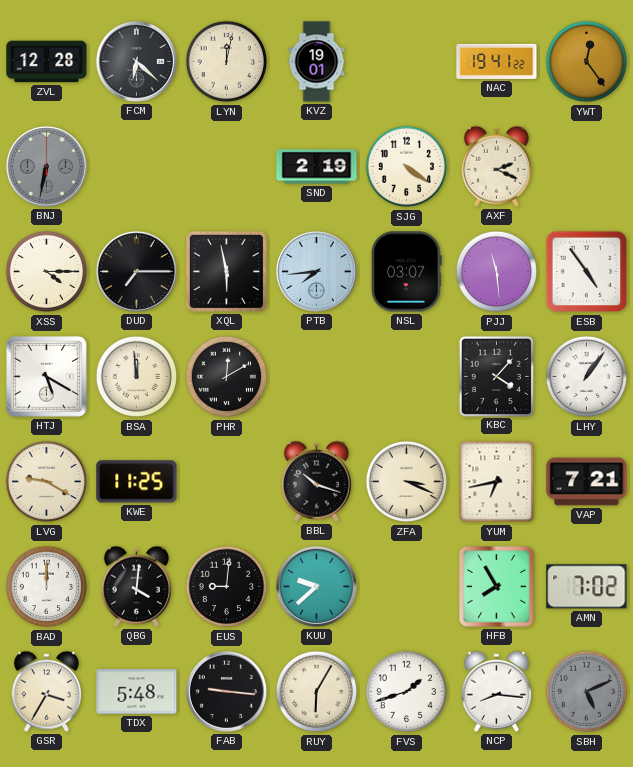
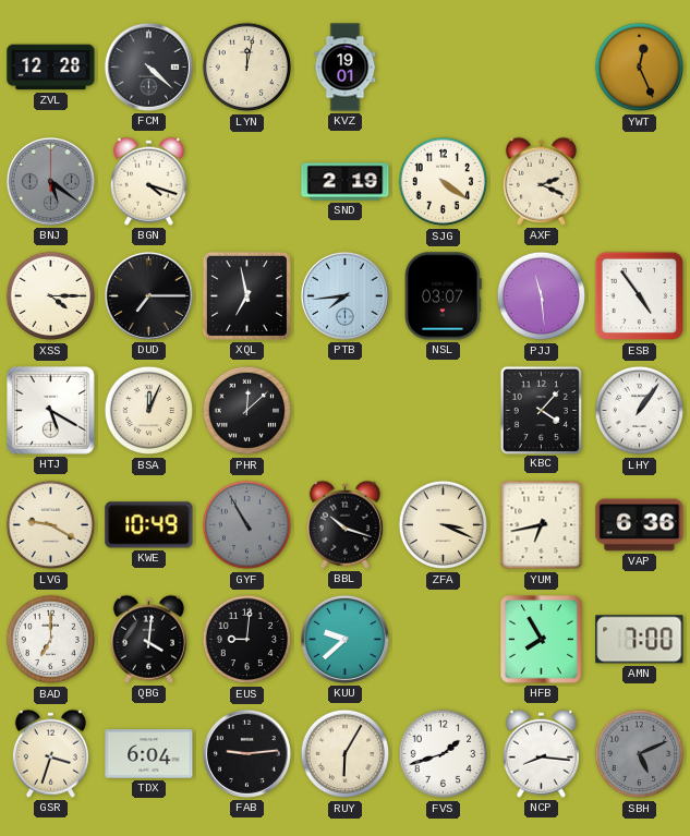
FCM: 6:22 -> 4:22
NAC: 19:41 -> none
YWT: 12:24 -> 12:26
BNJ: 6:32 -> 5:21
BGN: none -> 4:18
XQL: 5:58 -> 6:58
BSA: 11:59 -> 12:04
PHR: 12:10 -> 12:08
KWE: 11:25 -> 10:49
GYF: none -> 10:55
VAP: 7:21 -> 6:36
BAD: 12:00 -> 7:00
AMN: 7:02 -> 7:00
GSR: 3:35 -> 3:33
TDX: 5:48 -> 6:04
FAB: 9:16 -> 9:14
